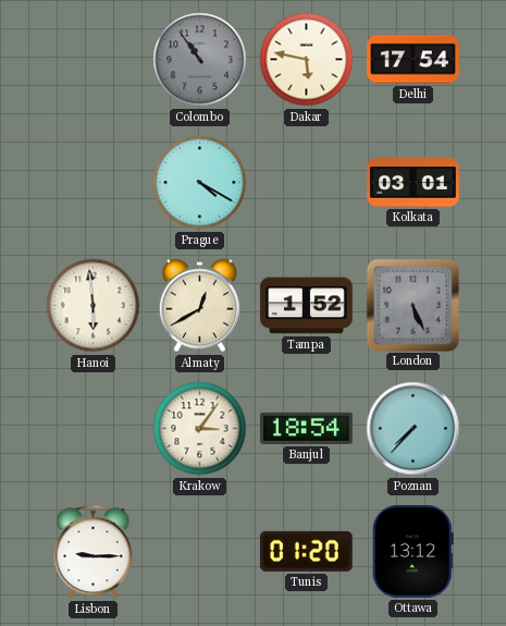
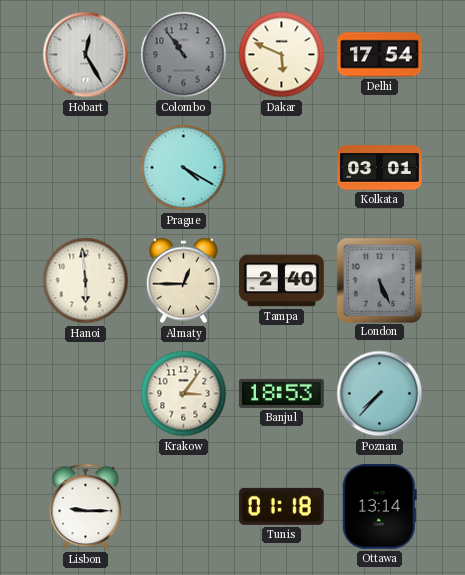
Hobart: none -> 12:25
Dakar: 5:47 -> 5:49
Almaty: 12:40 -> 12:45
Tampa: 1:52 -> 2:40
Banjul: 18:54 -> 18:53
Tunis: 01:20 -> 01:18
Ottawa: 13:12 -> 13:14
